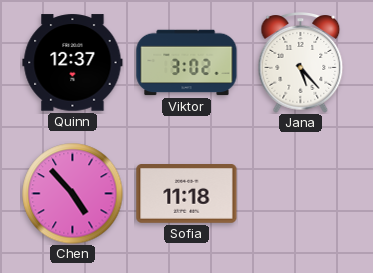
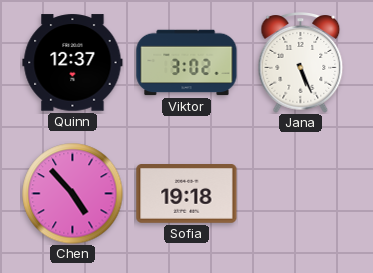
Jana: 5:23 -> 5:26
Sofia: 11:18 -> 19:18
